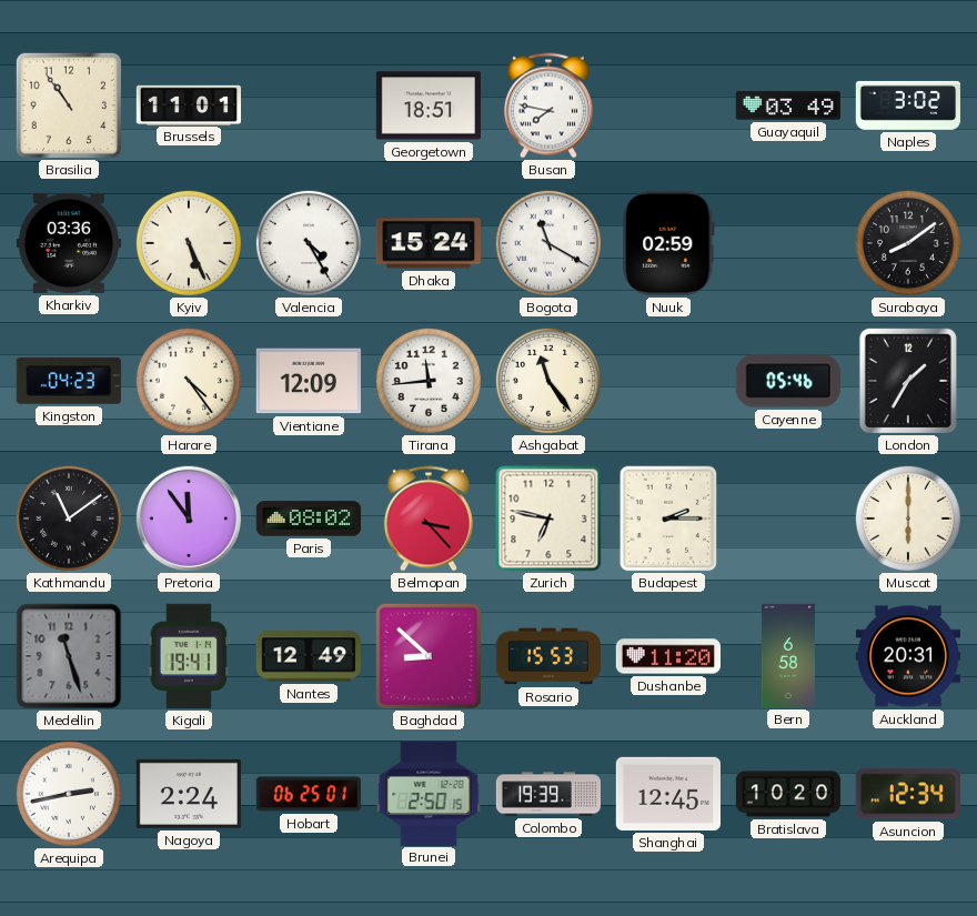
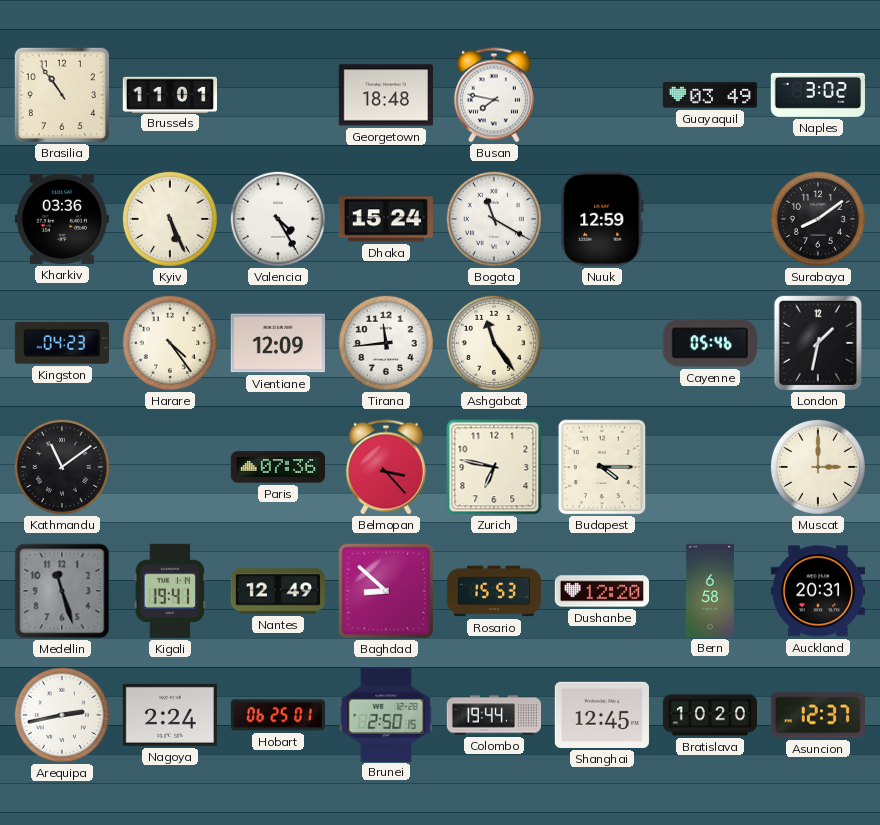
Georgetown: 18:51 -> 18:48
Nuuk: 02:59 -> 12:59
London: 1:35 -> 1:32
Pretoria: 11:54 -> none
Paris: 08:02 -> 07:36
Budapest: 2:15 -> 4:15
Muscat: 6:00 -> 3:00
Dushanbe: 11:20 -> 12:20
Colombo: 19:39 -> 19:44
Asuncion: 12:34 -> 12:37
